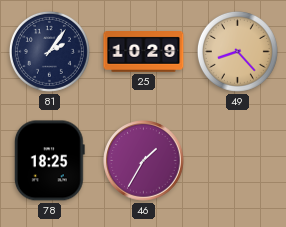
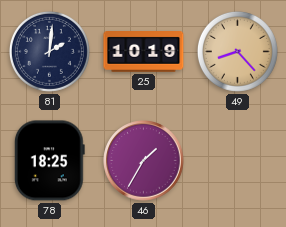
81: 2:06 -> 2:01
25: 10:29 -> 10:19
